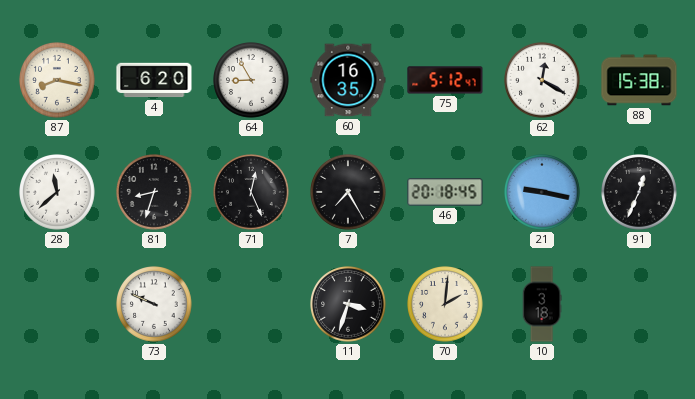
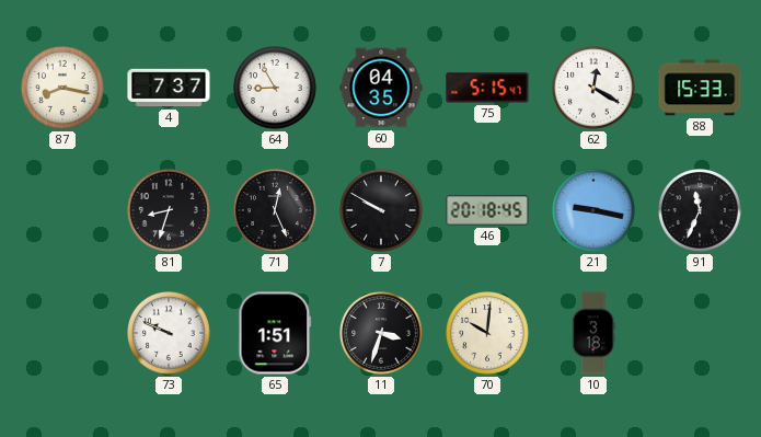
4: 6:20 -> 7:37
60: 16:35 -> 04:35
75: 5:12 -> 5:15
88: 15:38 -> 15:33
28: 11:38 -> none
7: 7:25 -> 9:50
91: 12:34 -> 11:34
65: none -> 1:51
70: 2:01 -> 10:01
